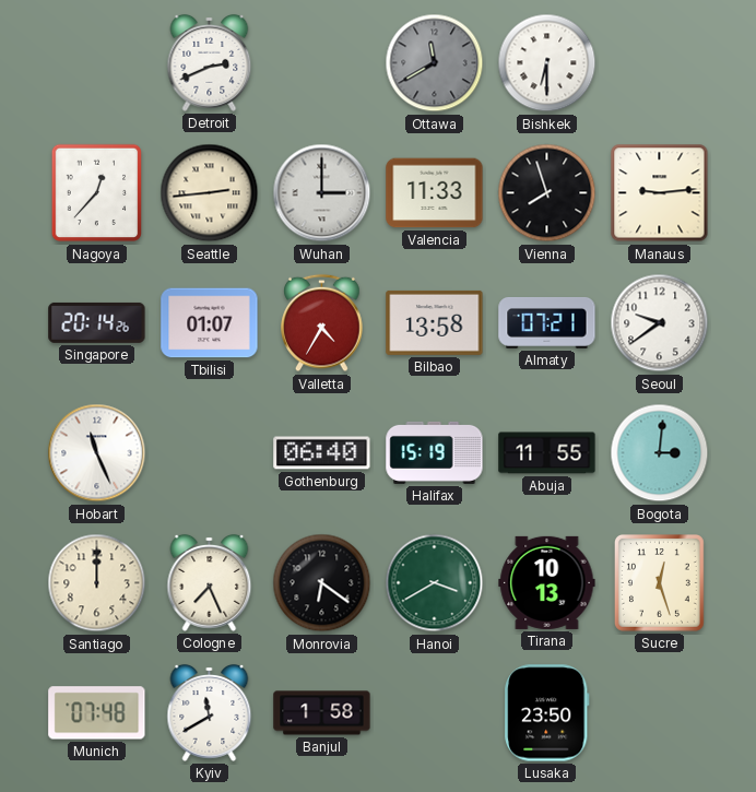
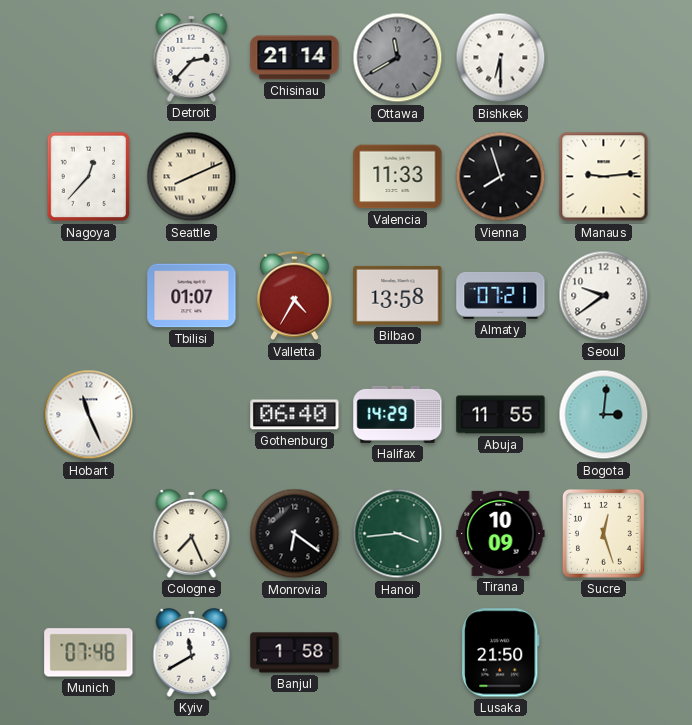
Detroit: 2:41 -> 2:37
Chisinau: none -> 21:14
Seattle: 2:44 -> 8:11
Wuhan: 3:00 -> none
Singapore: 20:14 -> none
Halifax: 15:19 -> 14:29
Santiago: 12:00 -> none
Hanoi: 3:40 -> 3:44
Tirana: 10:13 -> 10:09
Lusaka: 23:50 -> 21:50
